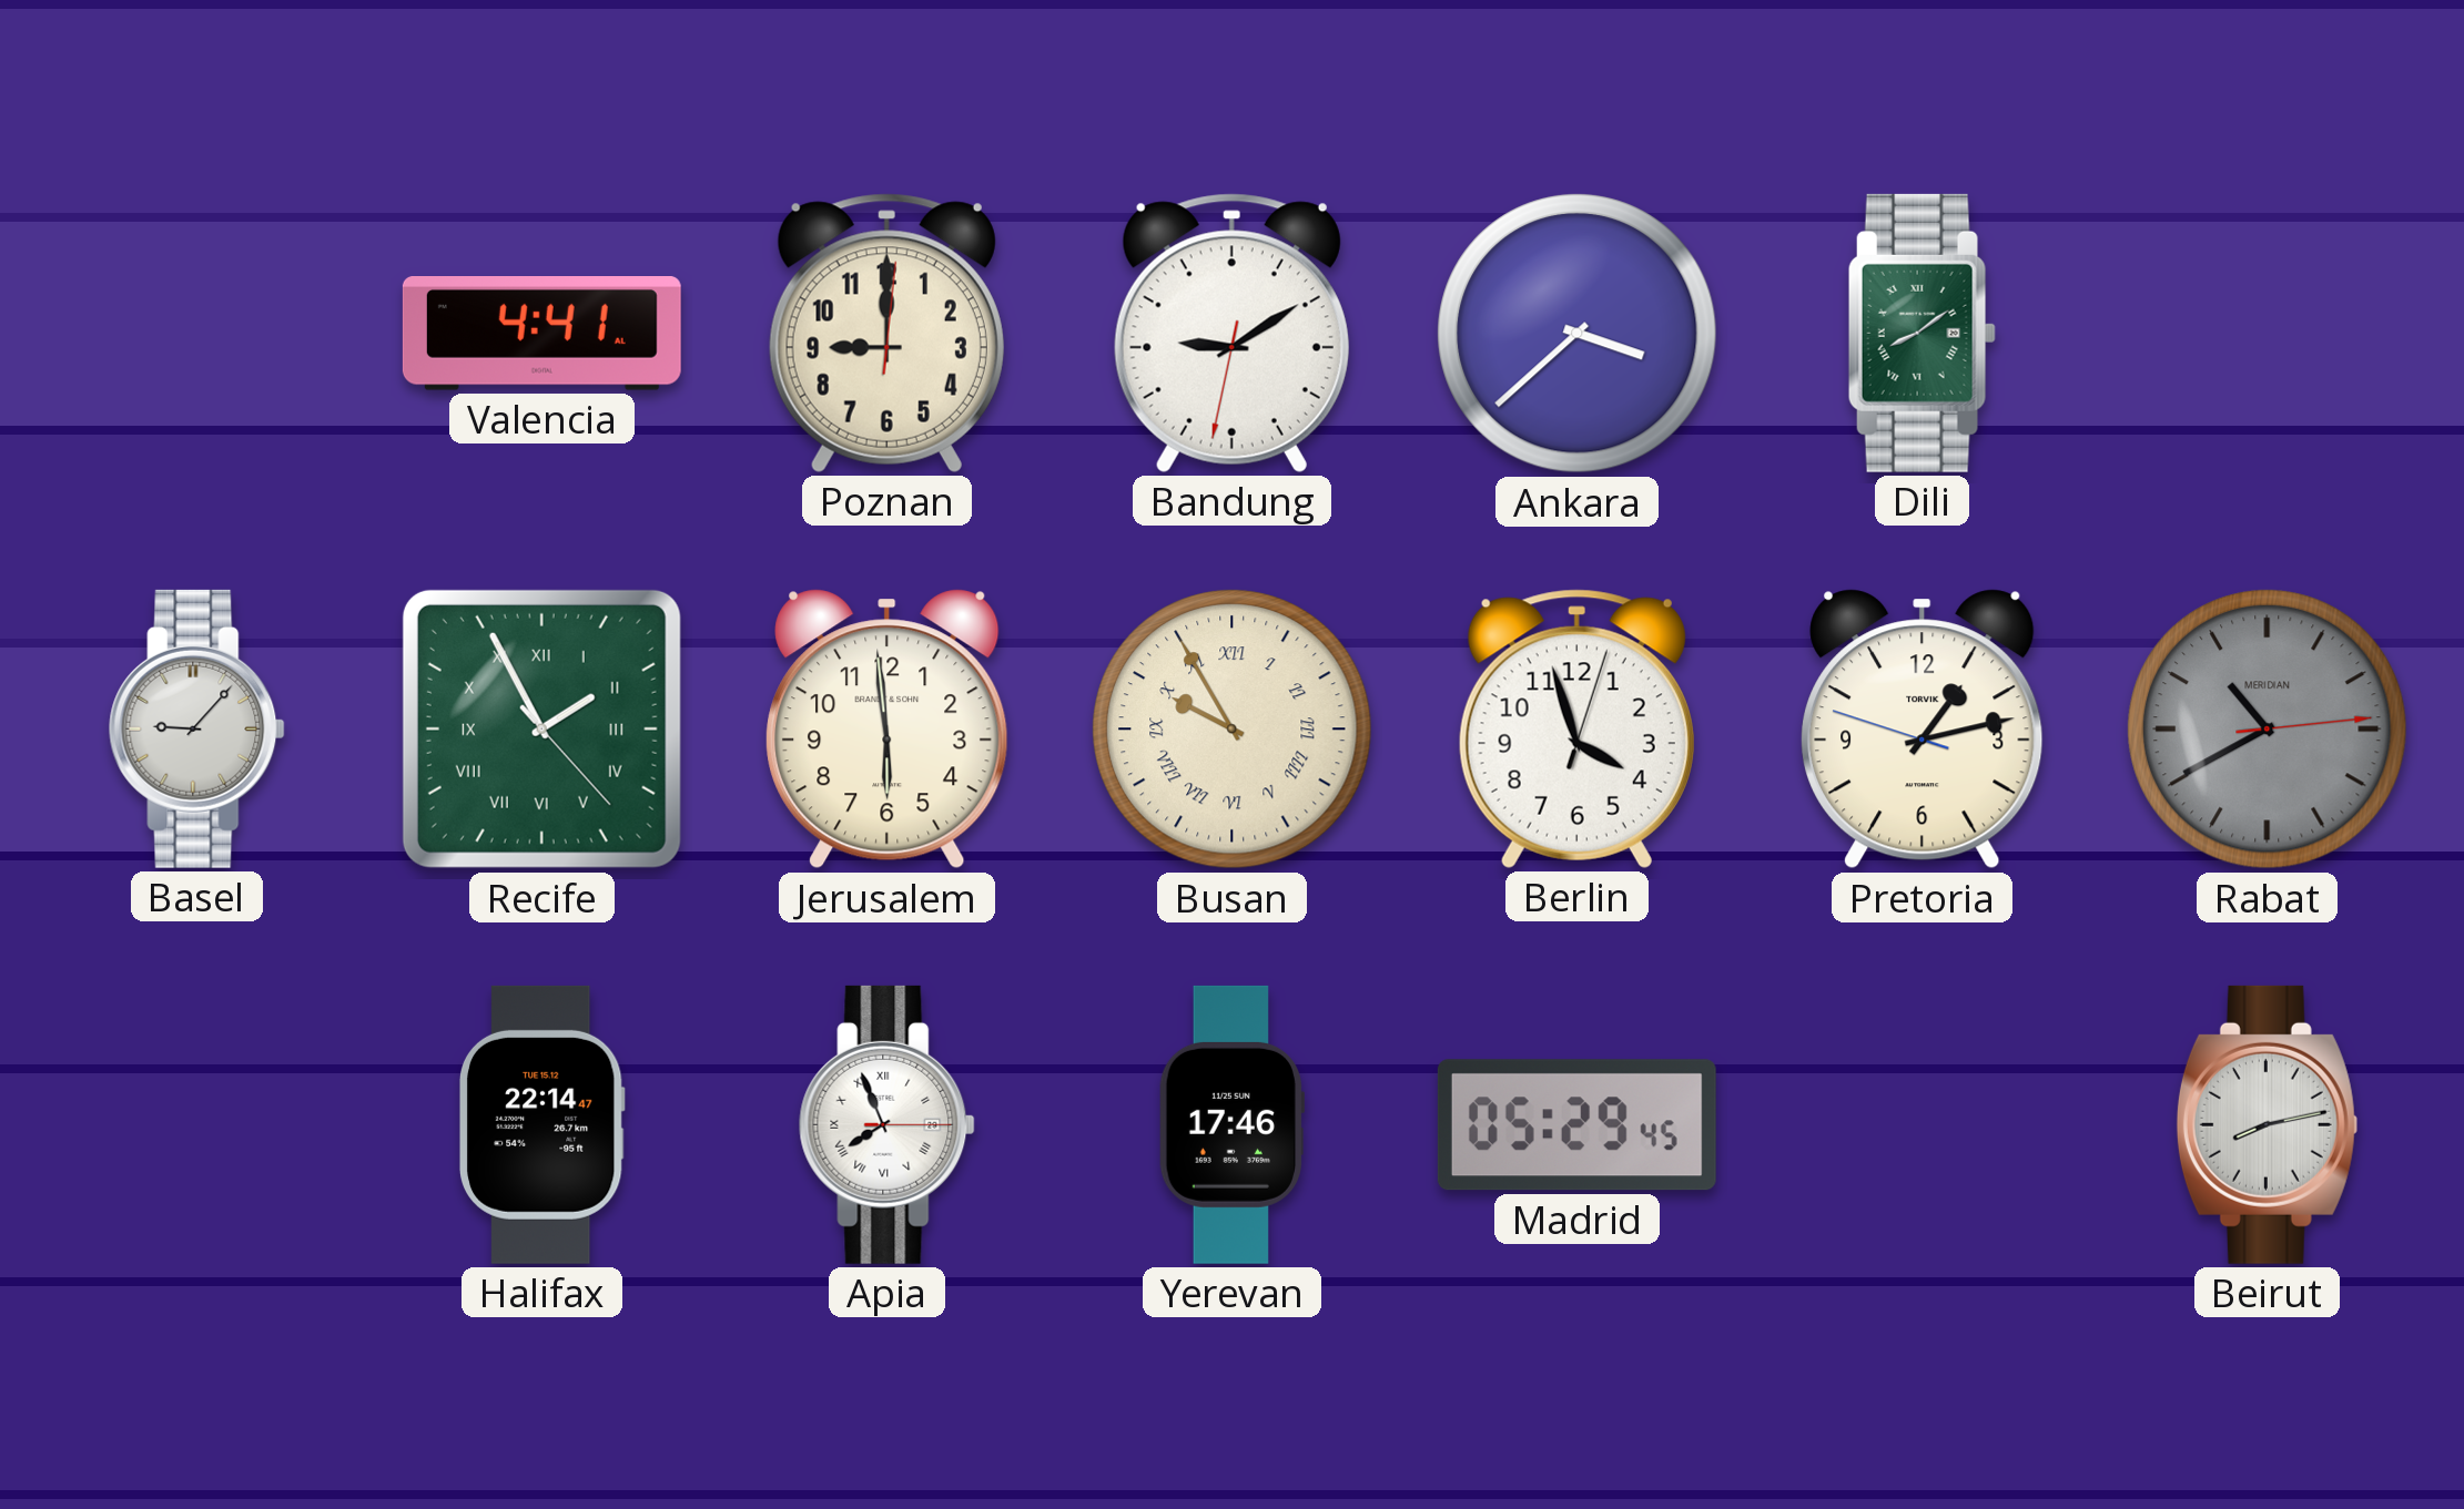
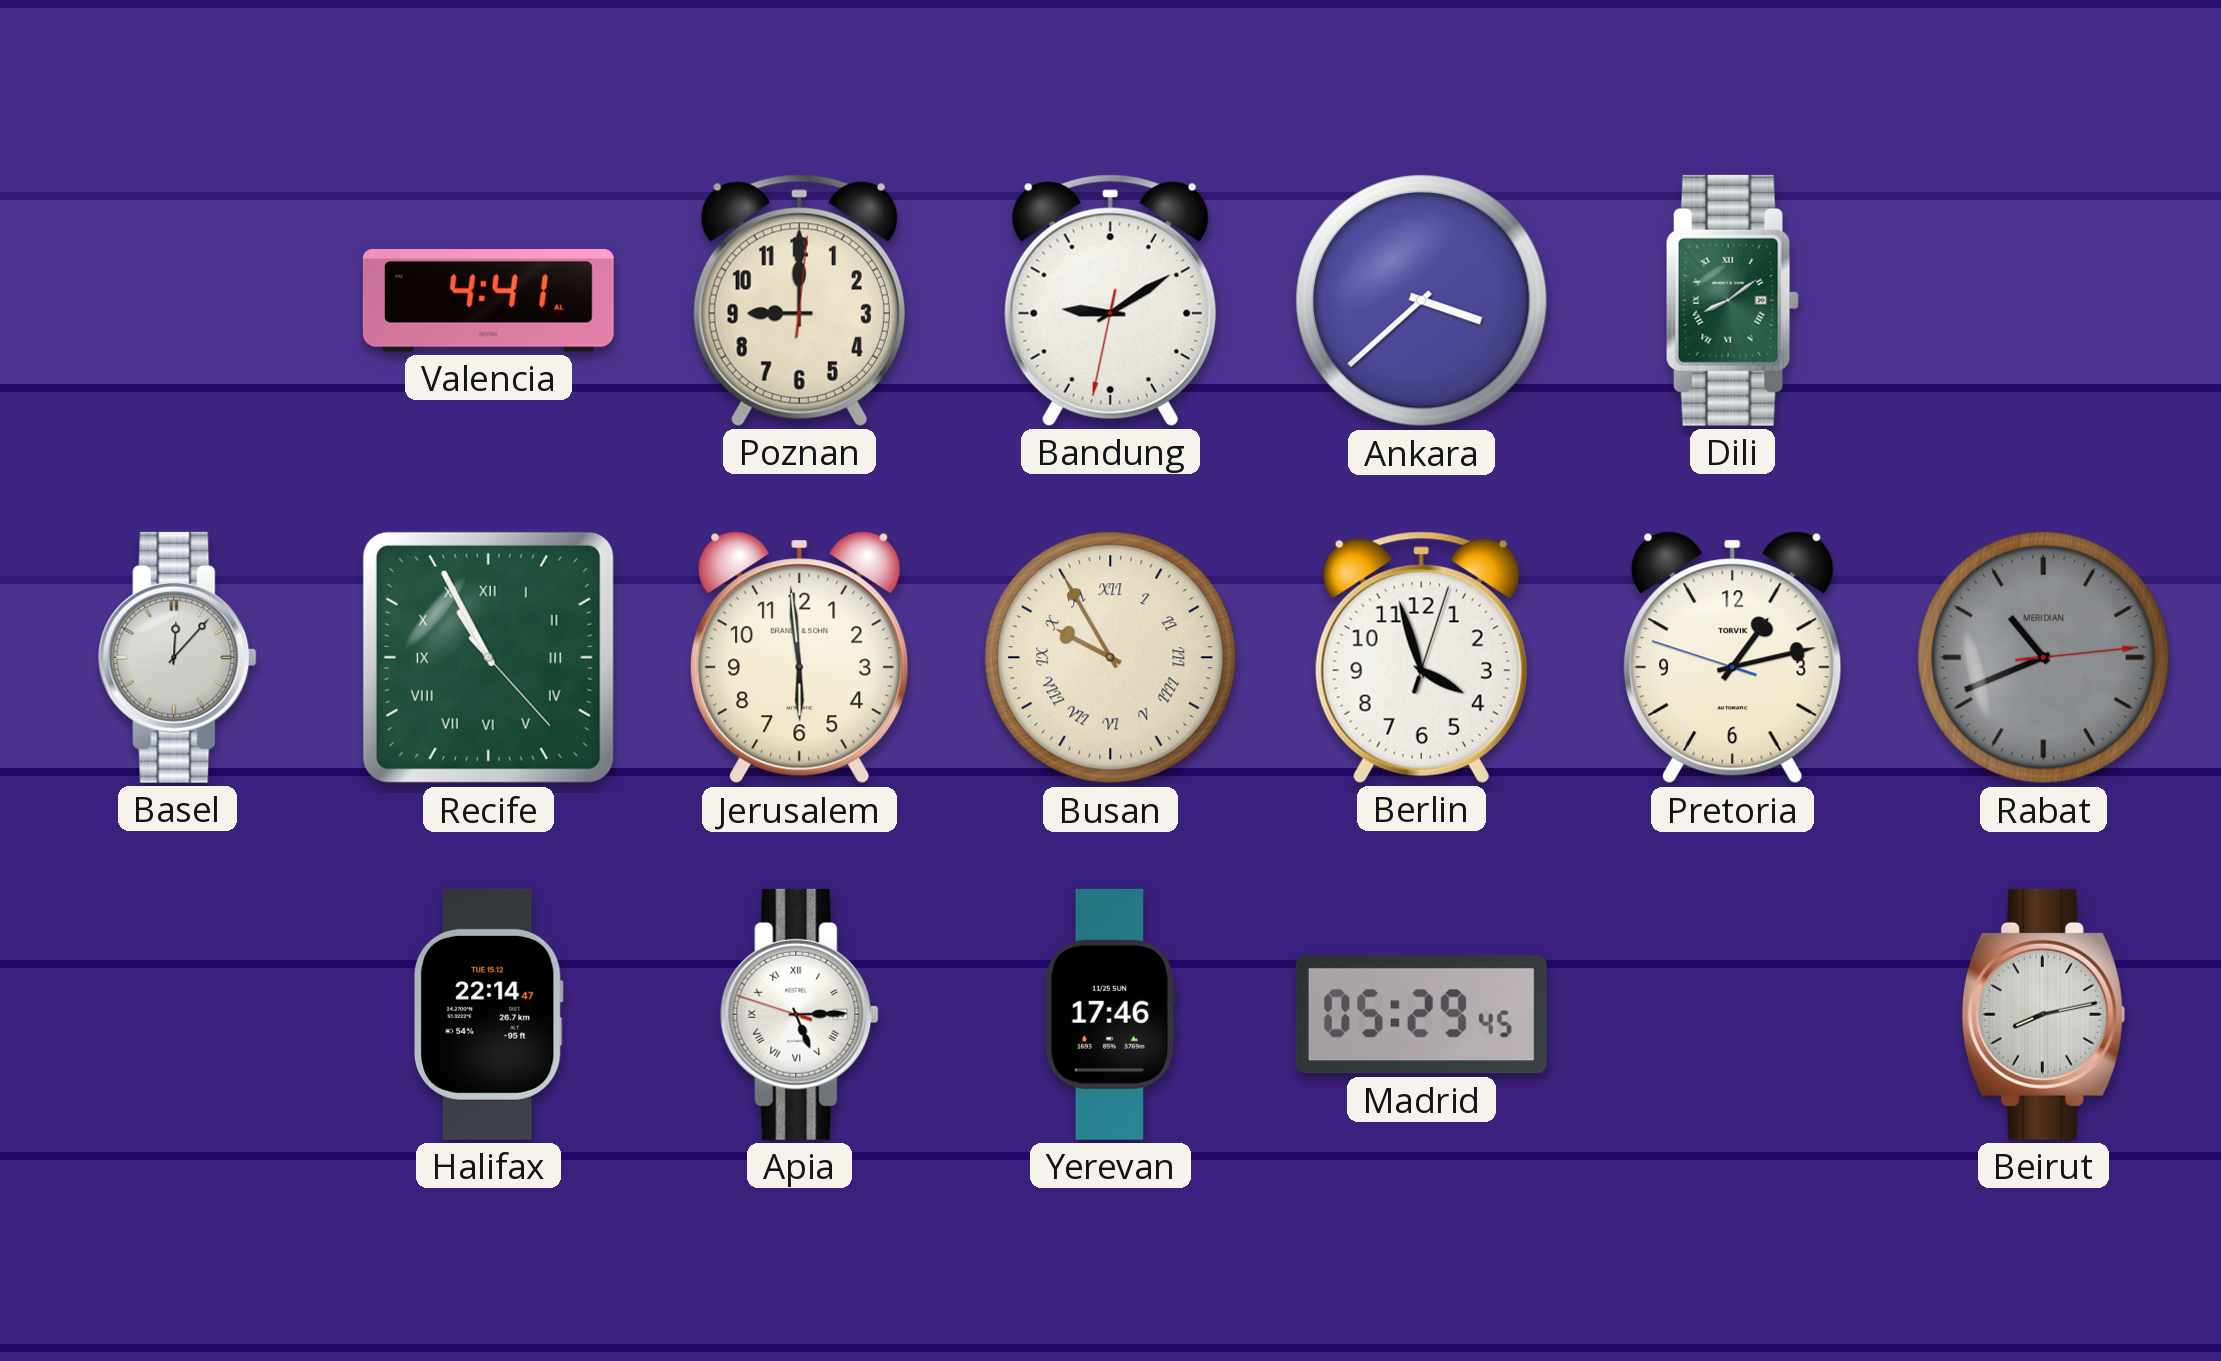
Basel: 9:07 -> 12:07
Recife: 1:55 -> 10:55
Rabat: 10:40 -> 10:41
Apia: 7:56 -> 5:14
